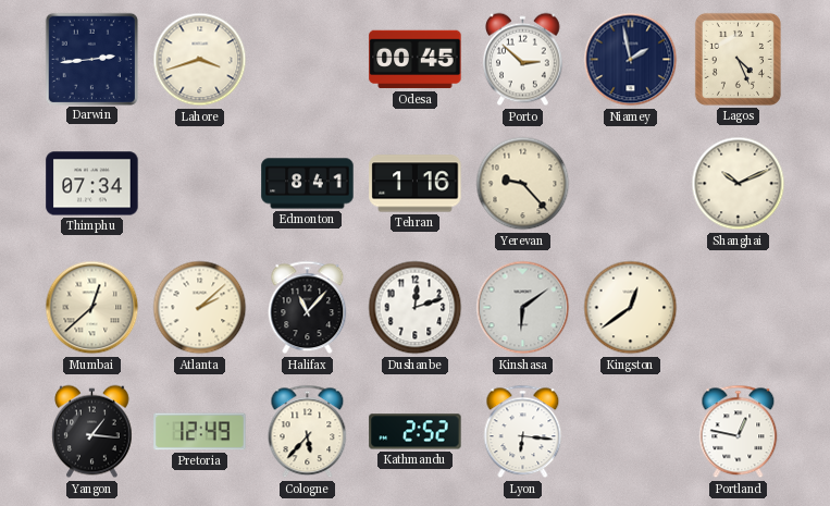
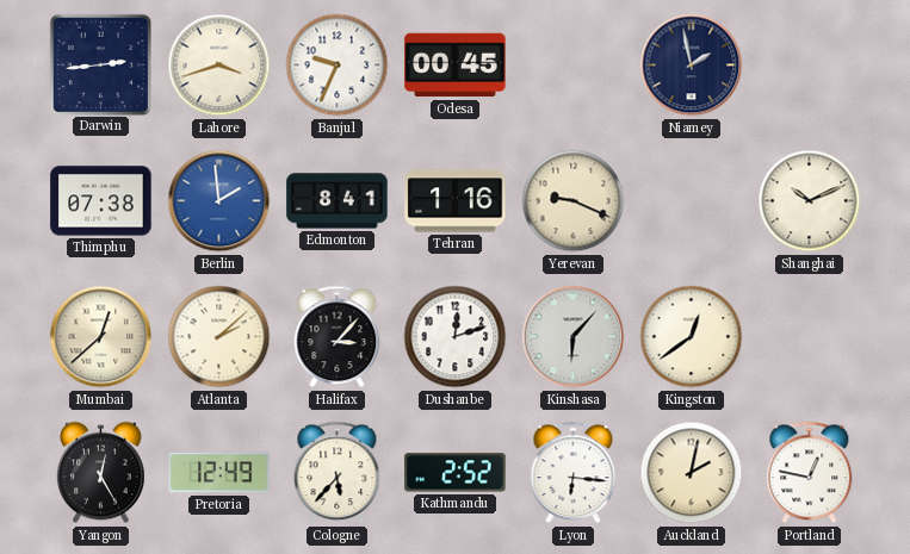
Banjul: none -> 9:34
Porto: 2:52 -> none
Lagos: 4:26 -> none
Thimphu: 07:34 -> 07:38
Berlin: none -> 1:59
Yerevan: 9:23 -> 9:19
Halifax: 11:07 -> 3:07
Kinshasa: 6:09 -> 6:07
Yangon: 1:16 -> 12:25
Auckland: none -> 2:02
